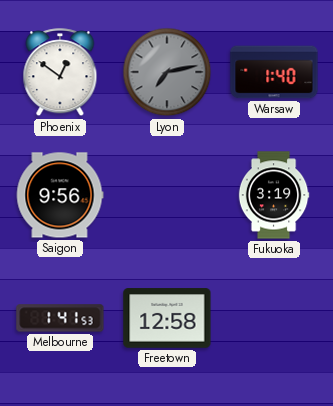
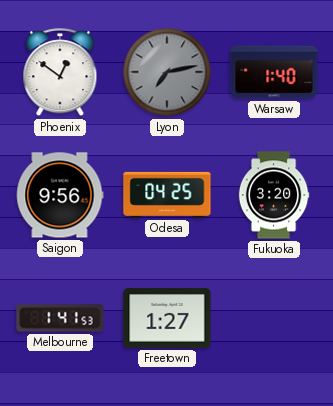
Odesa: none -> 04:25
Fukuoka: 3:19 -> 3:20
Freetown: 12:58 -> 1:27
